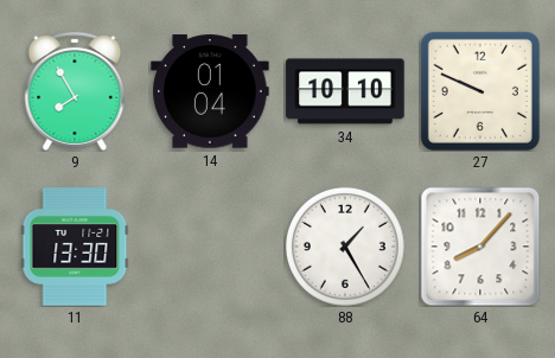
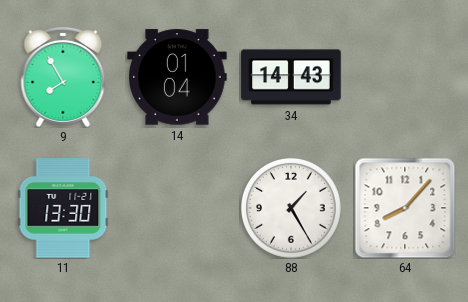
34: 10:10 -> 14:43
27: 9:49 -> none
